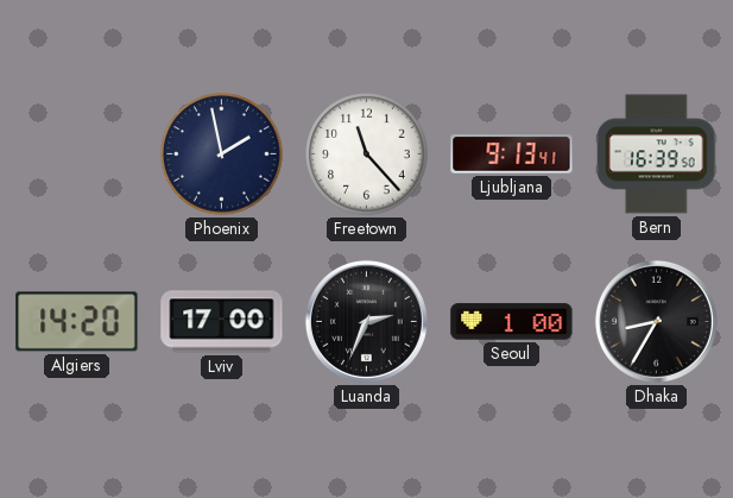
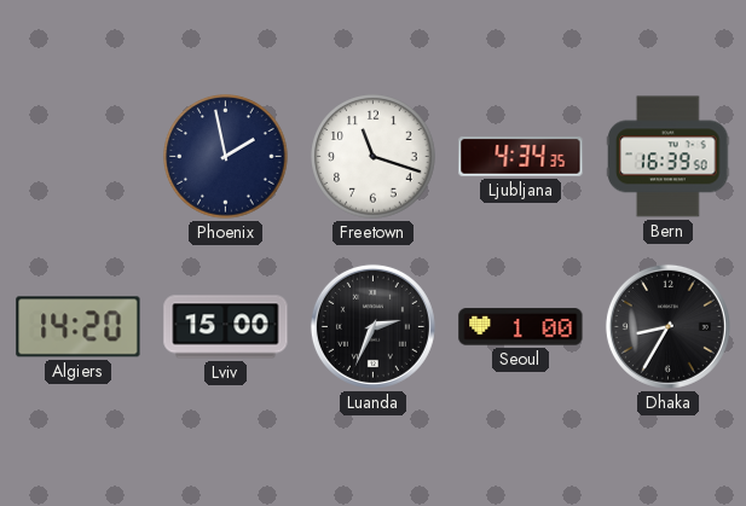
Freetown: 11:23 -> 11:18
Ljubljana: 9:13 -> 4:34
Lviv: 17:00 -> 15:00
